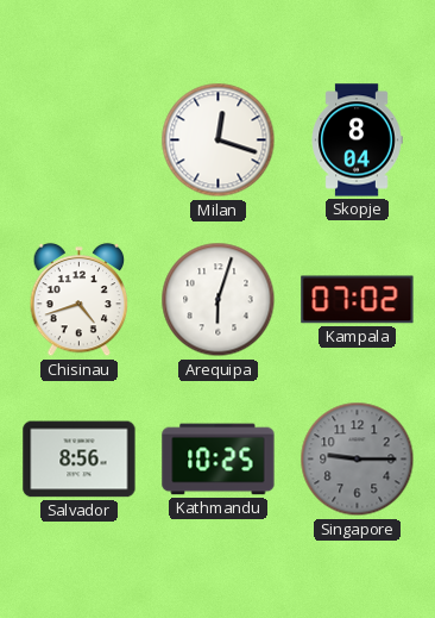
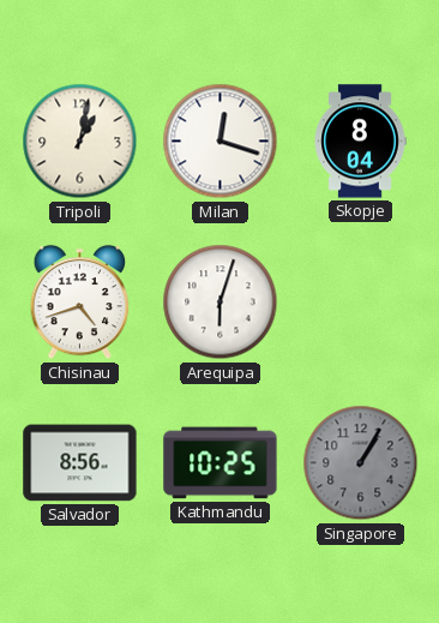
Tripoli: none -> 1:02
Kampala: 07:02 -> none
Singapore: 9:15 -> 1:05
